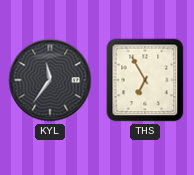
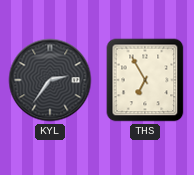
KYL: 11:36 -> 2:36
